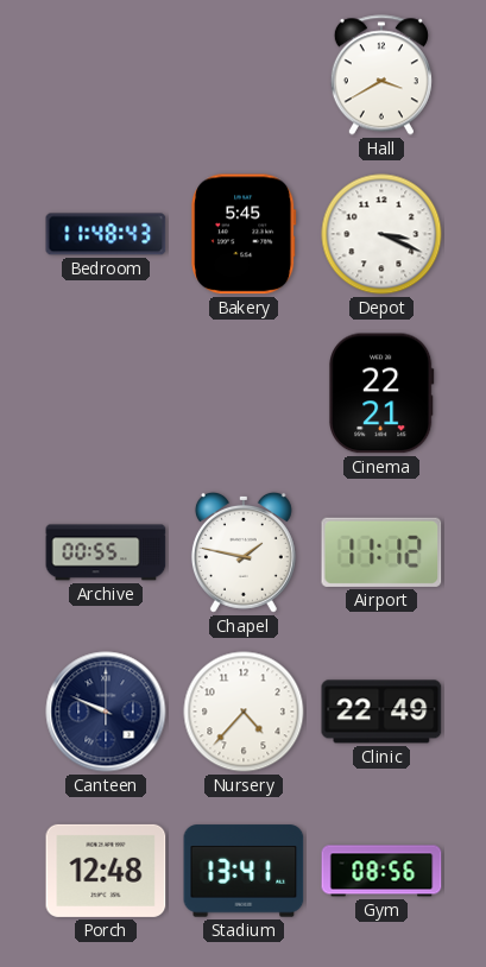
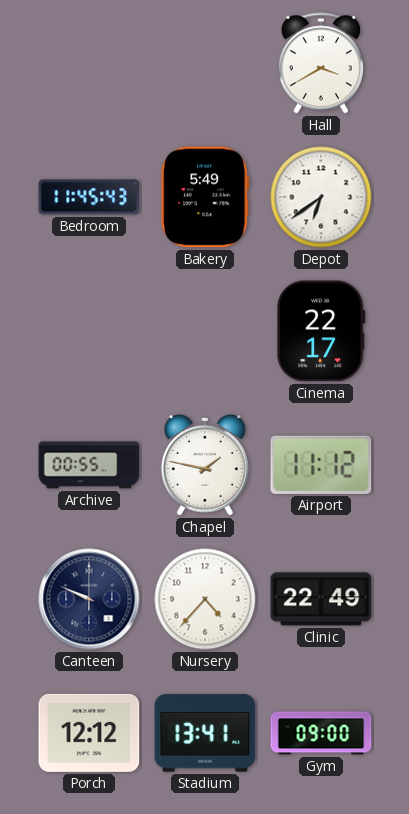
Bedroom: 11:48 -> 11:45
Bakery: 5:45 -> 5:49
Depot: 3:19 -> 6:39
Cinema: 22:21 -> 22:17
Porch: 12:48 -> 12:12
Gym: 08:56 -> 09:00
